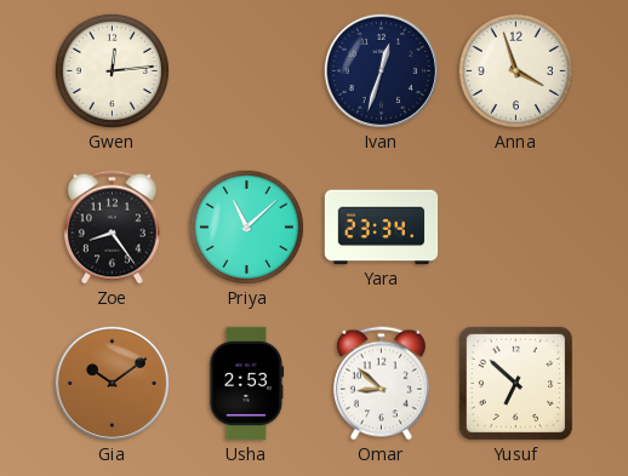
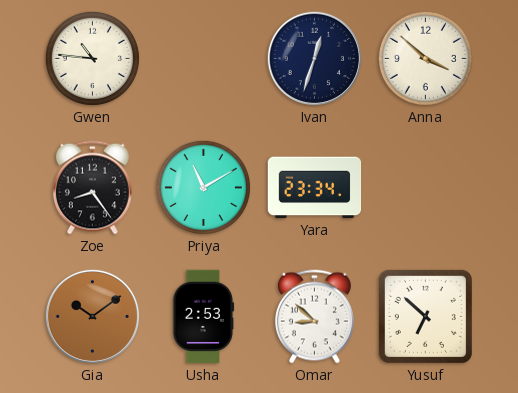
Gwen: 12:14 -> 10:46
Anna: 3:57 -> 3:52
Priya: 11:08 -> 11:10
